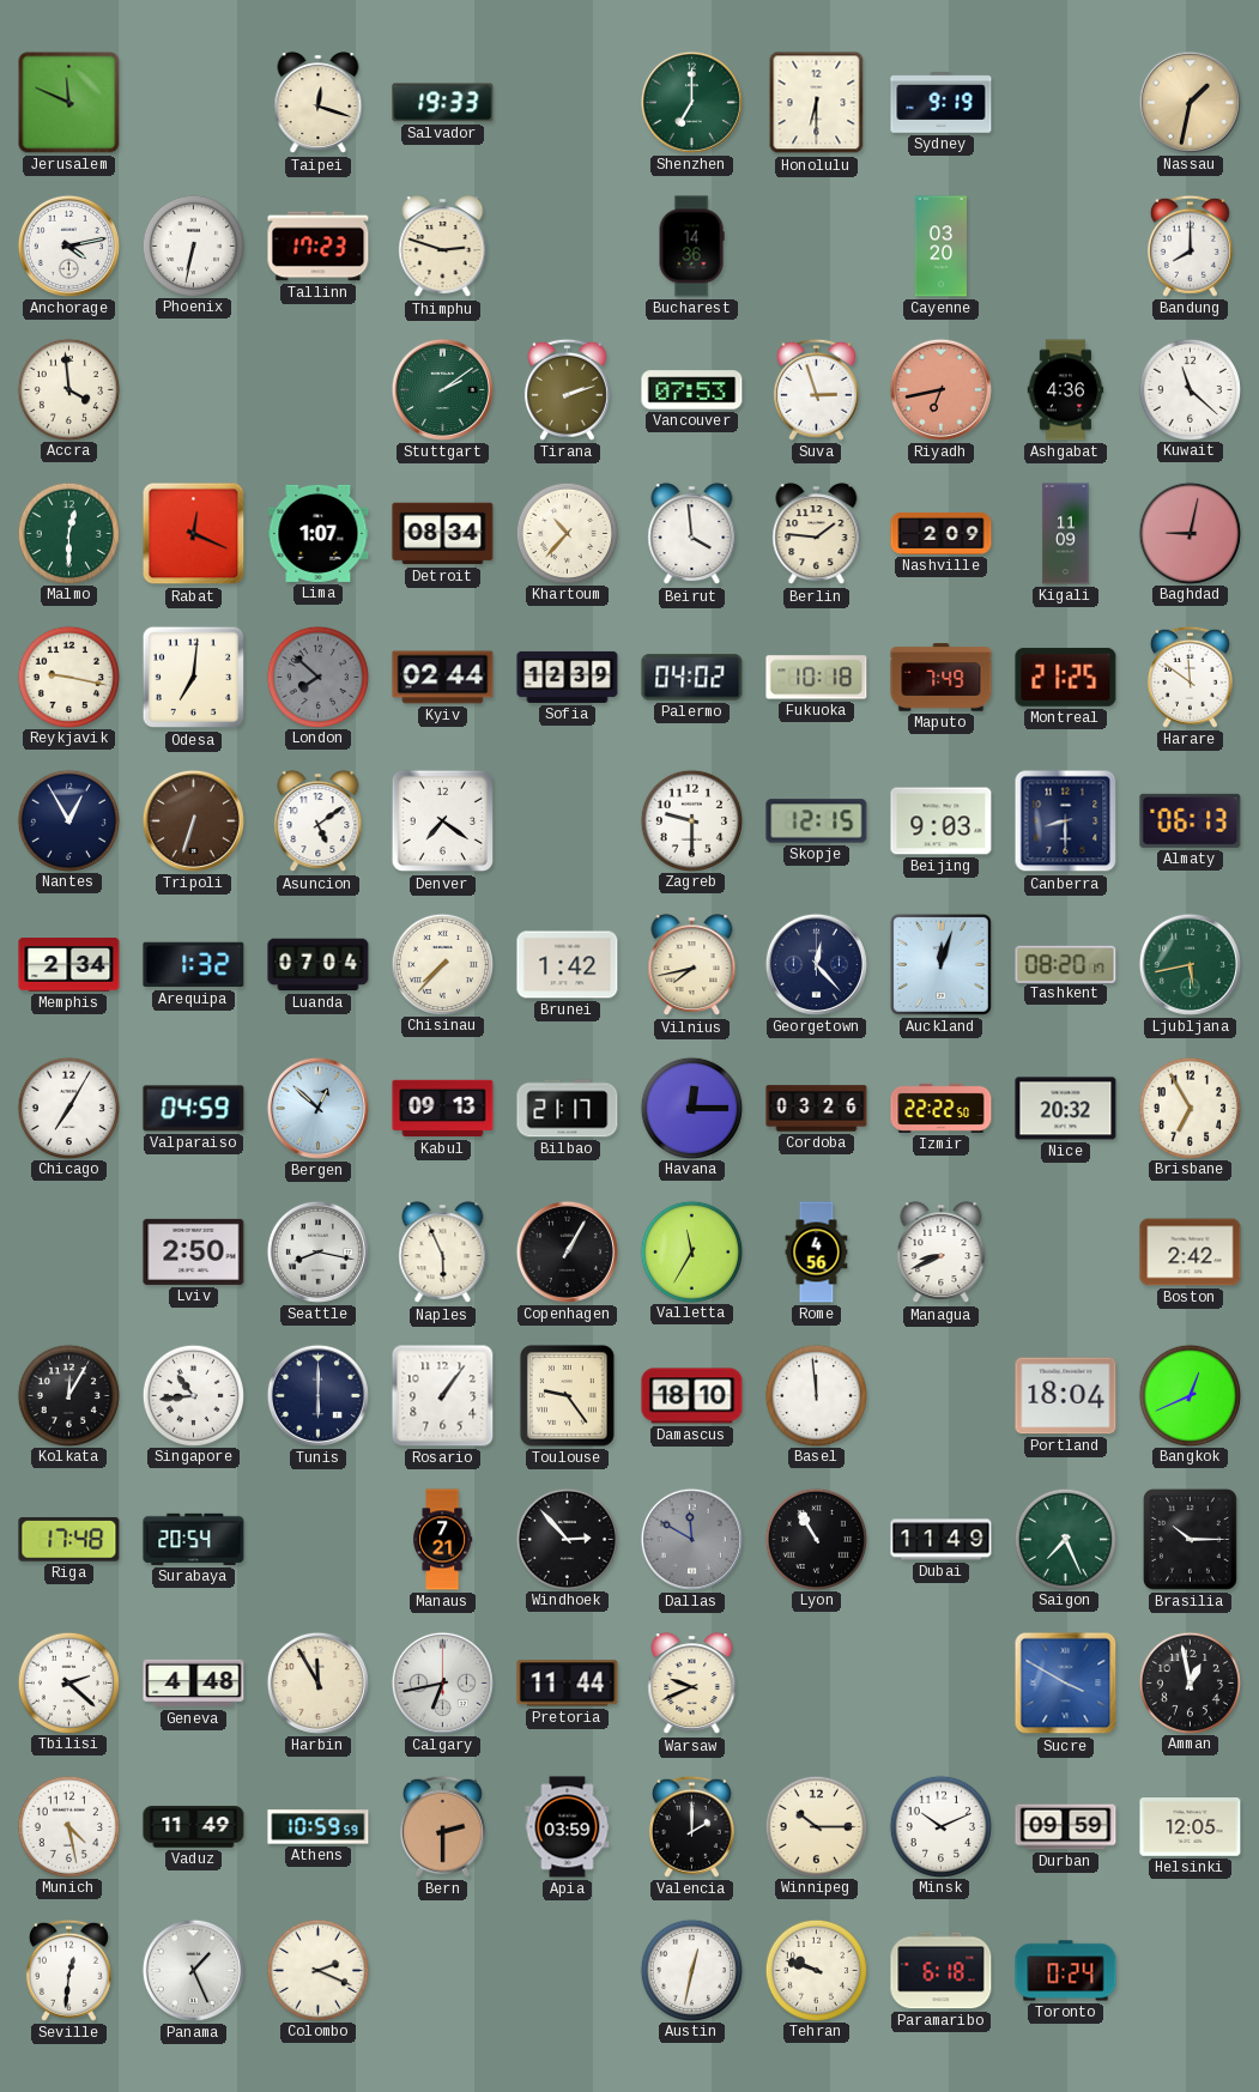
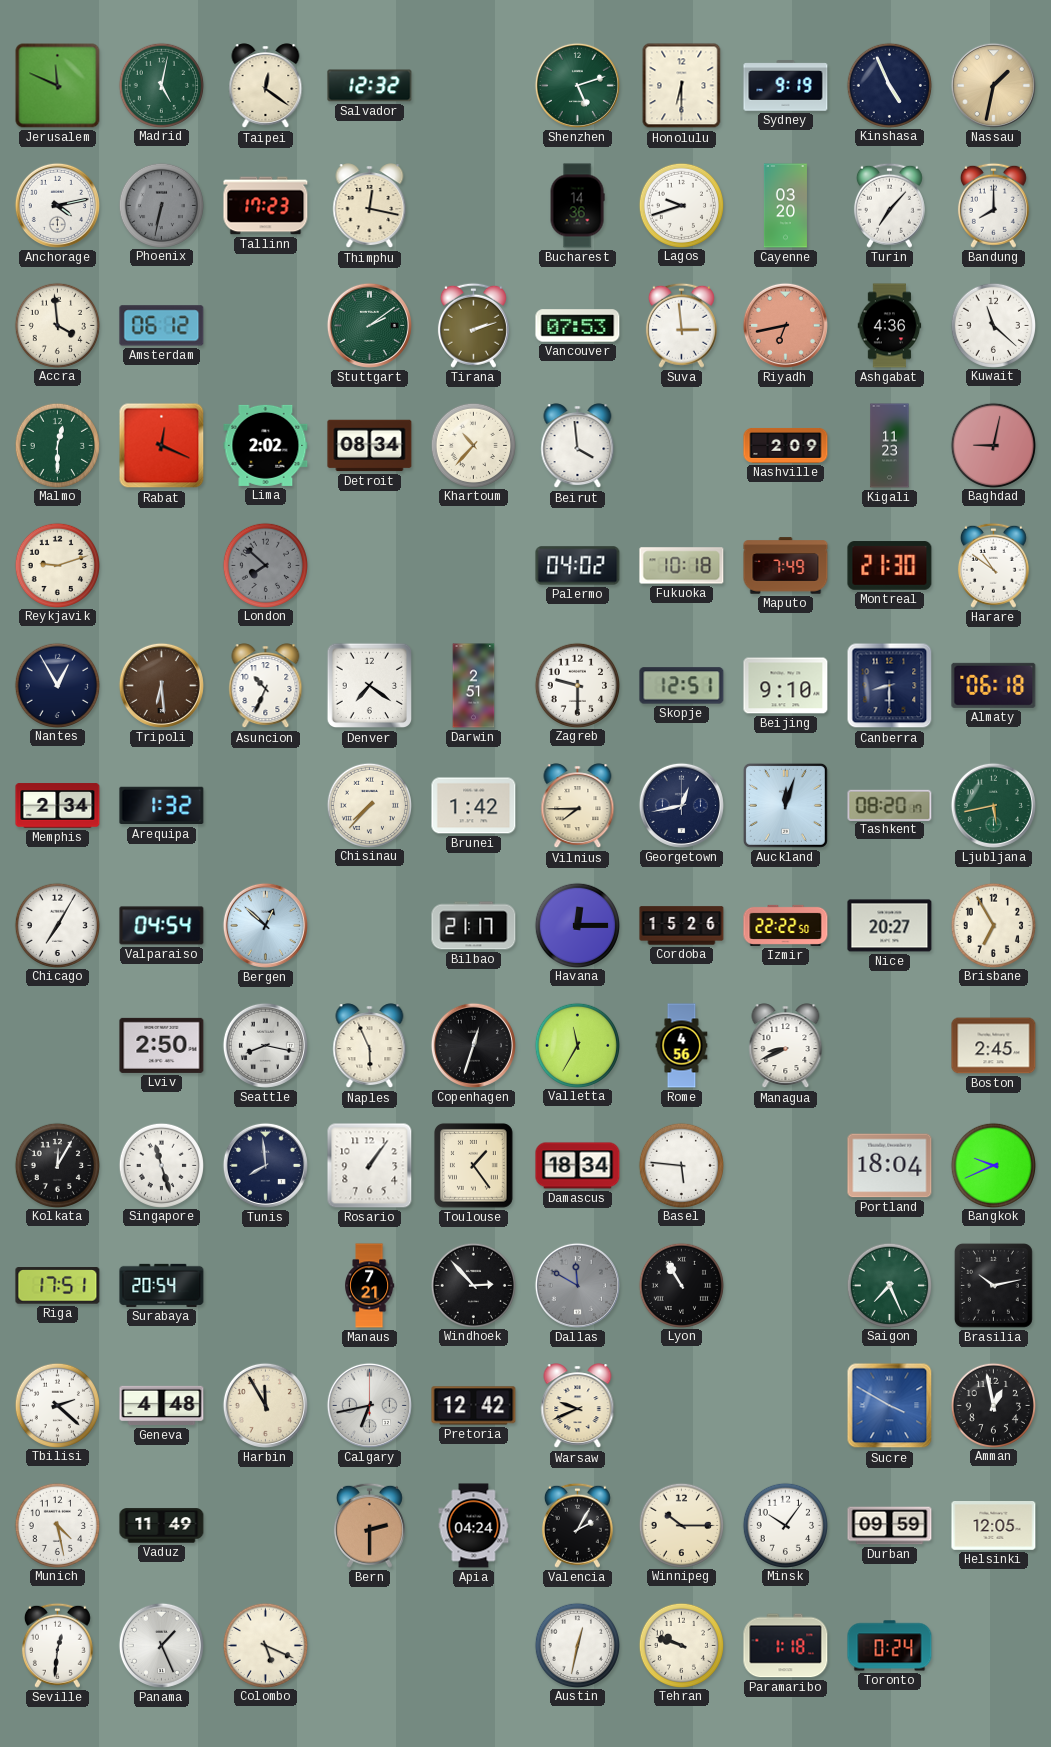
Madrid: none -> 5:02
Taipei: 12:18 -> 12:21
Salvador: 19:33 -> 12:32
Shenzhen: 7:00 -> 5:12
Kinshasa: none -> 4:56
Phoenix dial: white -> grey
Thimphu: 2:48 -> 12:17
Lagos: none -> 9:42
Turin: none -> 7:07
Amsterdam: none -> 06:12
Suva: 2:57 -> 2:59
Lima: 1:07 -> 2:02
Berlin: 1:46 -> none
Kigali: 11:09 -> 11:23
Reykjavik: 9:17 -> 9:12
Odesa: 7:01 -> none
Kyiv: 02:44 -> none
Sofia: 12:39 -> none
Montreal: 21:25 -> 21:30
Harare: 11:51 -> 10:51
Tripoli: 6:33 -> 6:29
Asuncion: 5:09 -> 10:34
Darwin: none -> 2:51
Skopje: 12:15 -> 12:51
Beijing: 9:03 -> 9:10
Almaty: 06:13 -> 06:18
Luanda: 07:04 -> none
Vilnius: 7:43 -> 7:45
Georgetown: 12:23 -> 12:43
Valparaiso: 04:59 -> 04:54
Kabul: 09:13 -> none
Cordoba: 03:26 -> 15:26
Nice: 20:32 -> 20:27
Copenhagen: 1:05 -> 12:33
Boston: 2:42 -> 2:45
Singapore: 10:44 -> 11:27
Tunis: 6:00 -> 7:59
Toulouse: 9:24 -> 1:24
Damascus: 18:10 -> 18:34
Basel: 11:59 -> 5:46
Bangkok: 12:41 -> 9:41
Riga: 17:48 -> 17:51
Dubai: 11:49 -> none
Brasilia: 10:15 -> 10:13
Pretoria: 11:44 -> 12:42
Athens: 10:59 -> none
Apia: 03:59 -> 04:24
Valencia: 2:00 -> 2:05
Minsk: 10:11 -> 10:06
Colombo: 2:19 -> 5:19
Paramaribo: 6:18 -> 1:18
